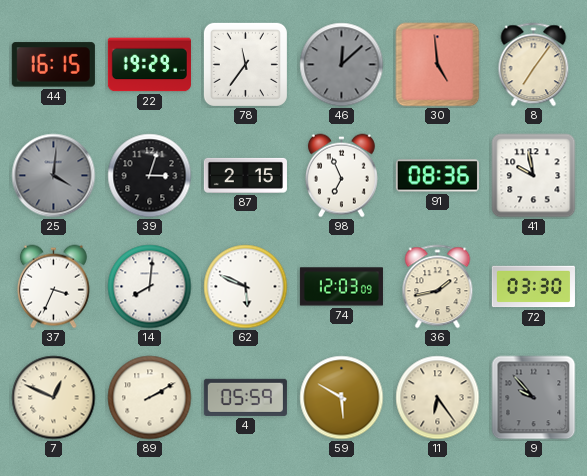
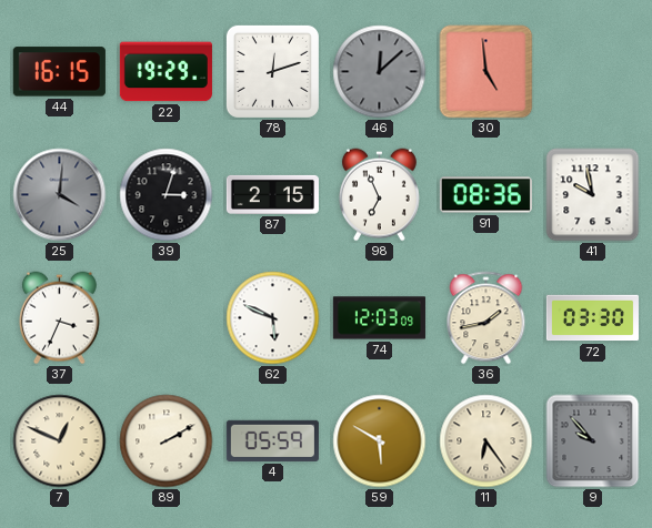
78: 11:36 -> 12:12
8: 7:06 -> none
14: 8:01 -> none
